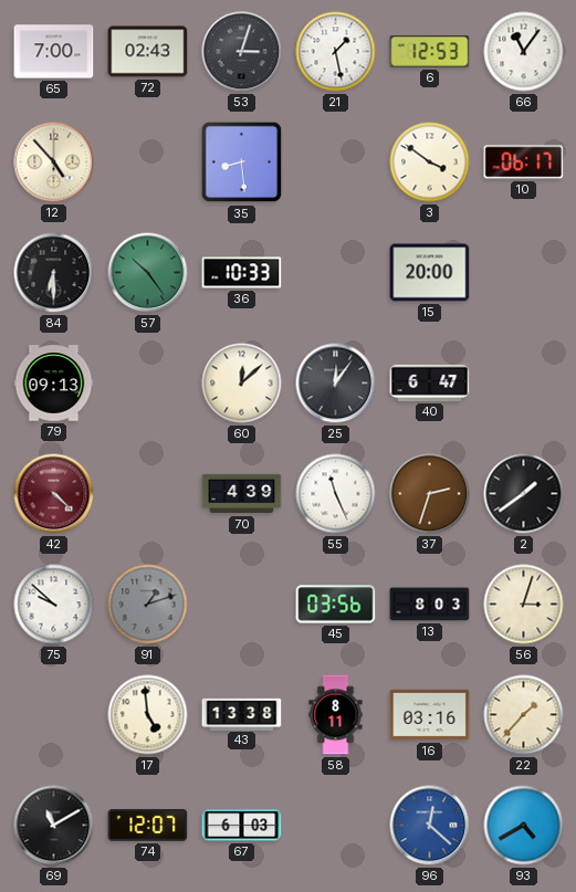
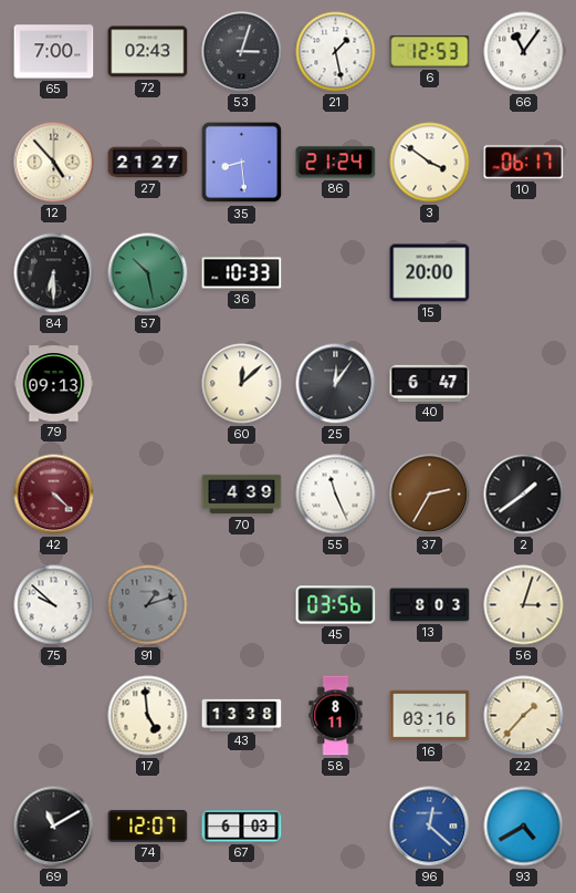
27: none -> 21:27
86: none -> 21:24
57: 10:24 -> 10:28
37: 2:33 -> 2:35
